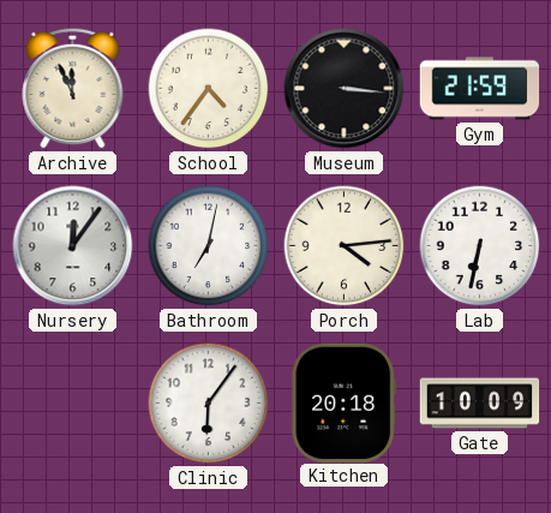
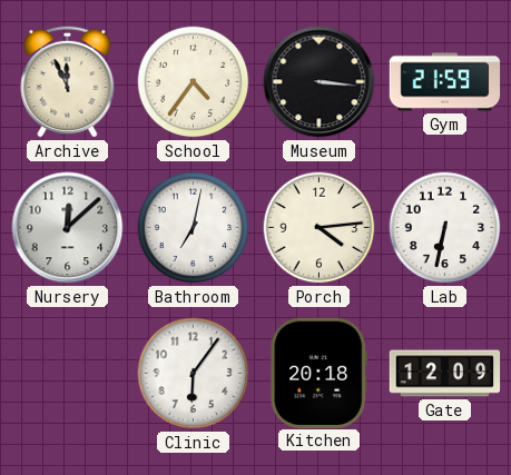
Nursery: 12:06 -> 12:08
Gate: 10:09 -> 12:09
